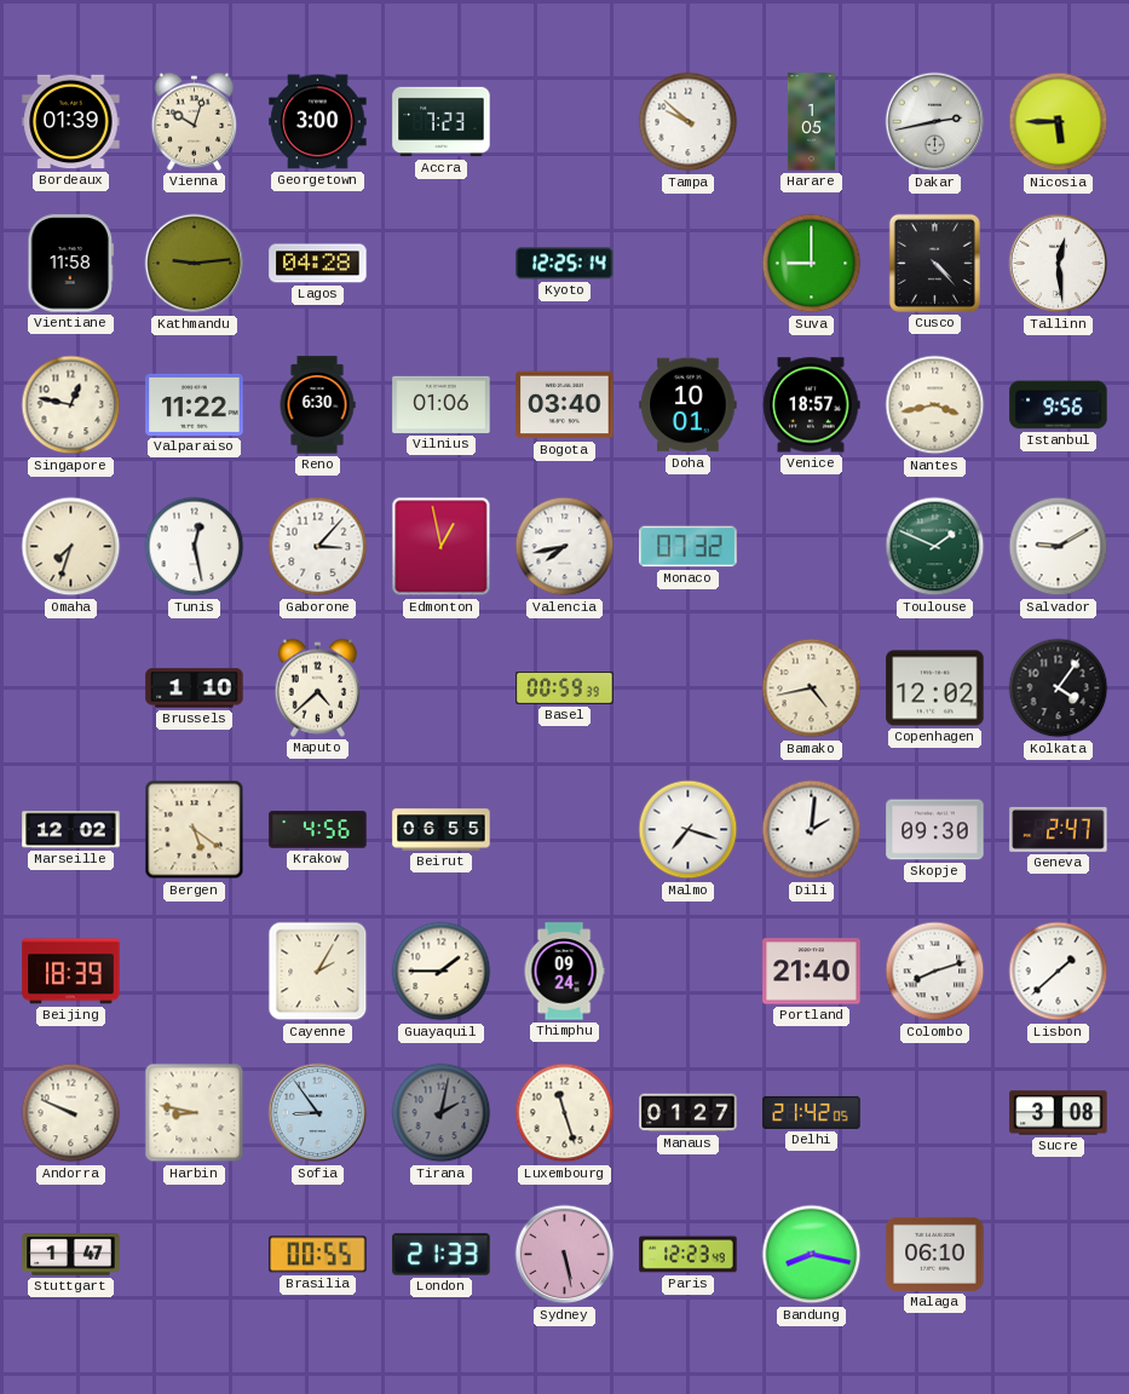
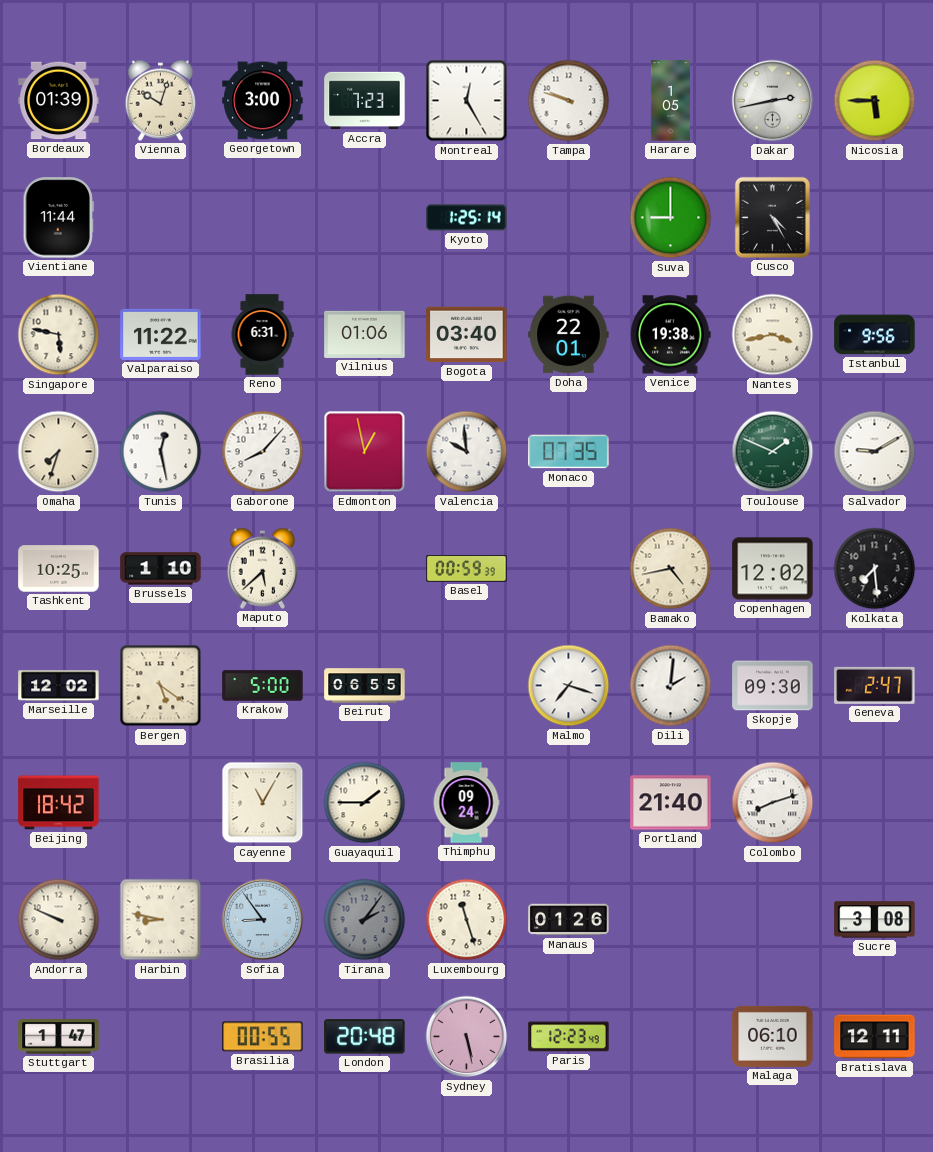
Montreal: none -> 12:25
Tampa: 9:52 -> 9:48
Vientiane: 11:58 -> 11:44
Kathmandu: 9:14 -> none
Lagos: 04:28 -> none
Kyoto: 12:25 -> 1:25
Cusco: 4:23 -> 4:25
Tallinn: 12:29 -> none
Singapore: 12:47 -> 5:47
Reno: 6:30 -> 6:31
Doha: 10:01 -> 22:01
Venice: 18:57 -> 19:38
Gaborone: 3:07 -> 8:07
Valencia: 7:43 -> 9:59
Monaco: 07:32 -> 07:35
Tashkent: none -> 10:25
Maputo: 4:38 -> 5:38
Kolkata: 4:06 -> 7:29
Krakow: 4:56 -> 5:00
Beijing: 18:39 -> 18:42
Cayenne: 2:05 -> 11:05
Lisbon: 1:38 -> none
Tirana: 2:02 -> 2:06
Manaus: 01:27 -> 01:26
Delhi: 21:42 -> none
London: 21:33 -> 20:48
Bandung: 8:17 -> none
Bratislava: none -> 12:11
